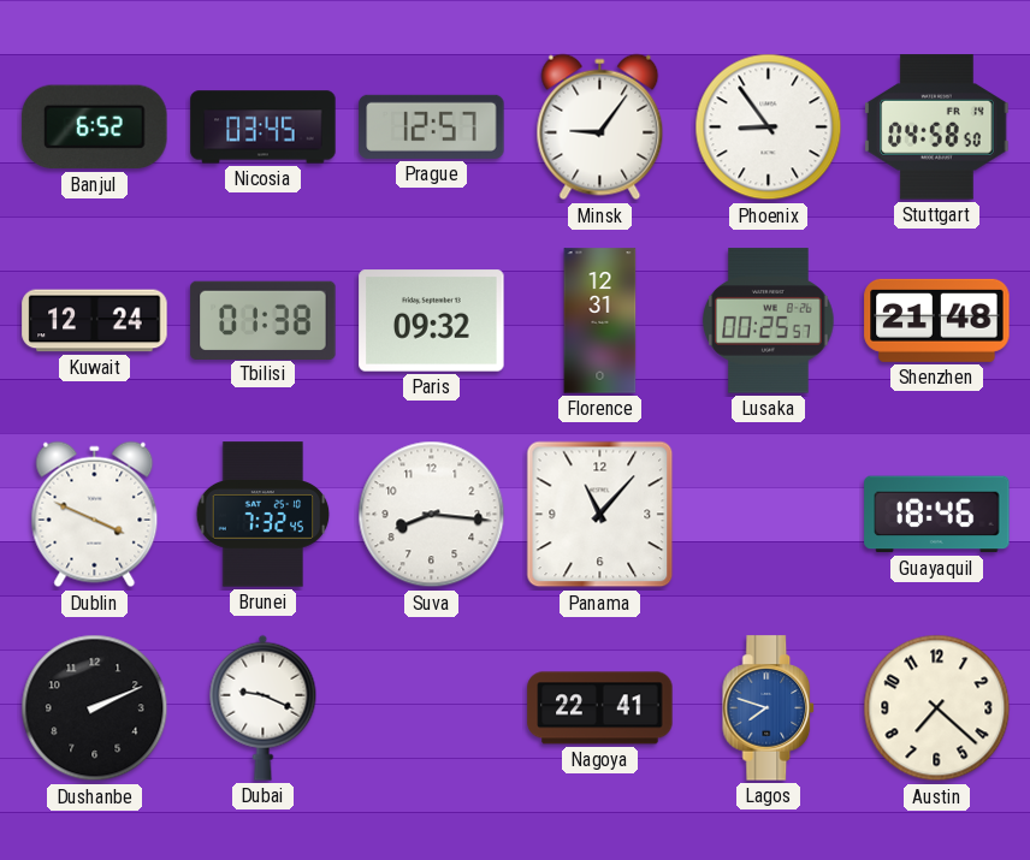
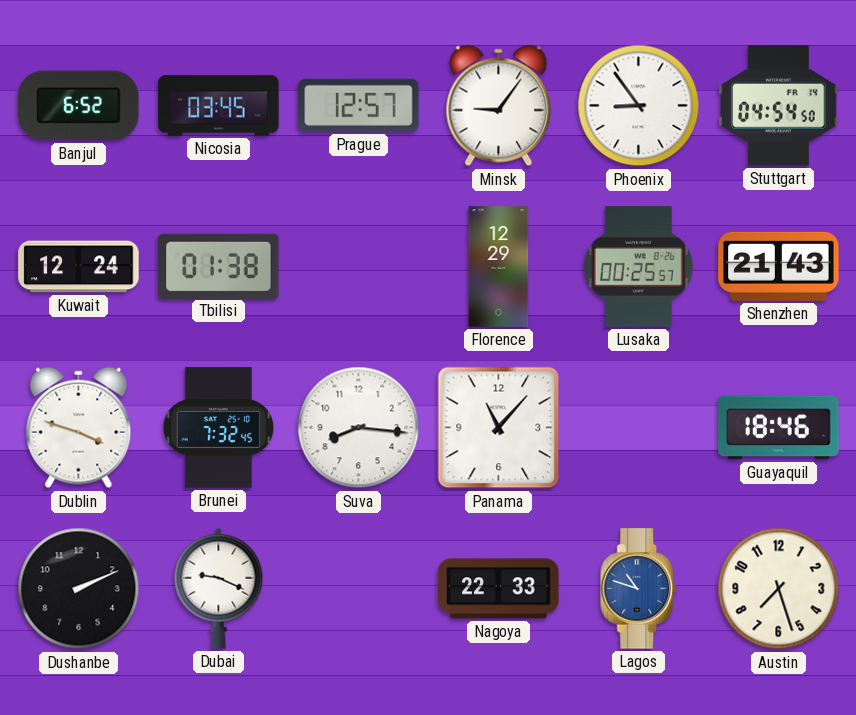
Stuttgart: 04:58 -> 04:54
Paris: 09:32 -> none
Florence: 12:31 -> 12:29
Shenzhen: 21:48 -> 21:43
Dublin: 3:49 -> 3:48
Nagoya: 22:41 -> 22:33
Lagos: 7:48 -> 10:48
Austin: 7:22 -> 7:27
